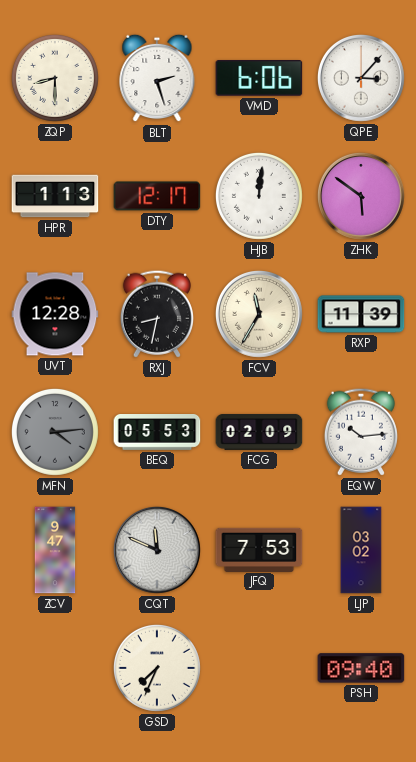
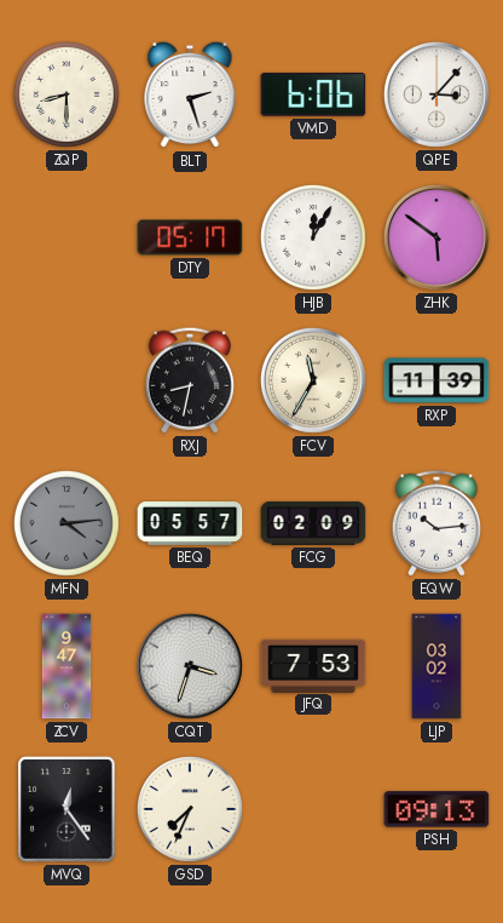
HPR: 1:13 -> none
DTY: 12:17 -> 05:17
HJB: 12:01 -> 12:05
UVT: 12:28 -> none
BEQ: 05:53 -> 05:57
CQT: 11:49 -> 3:33
MVQ: none -> 12:24
PSH: 09:40 -> 09:13
